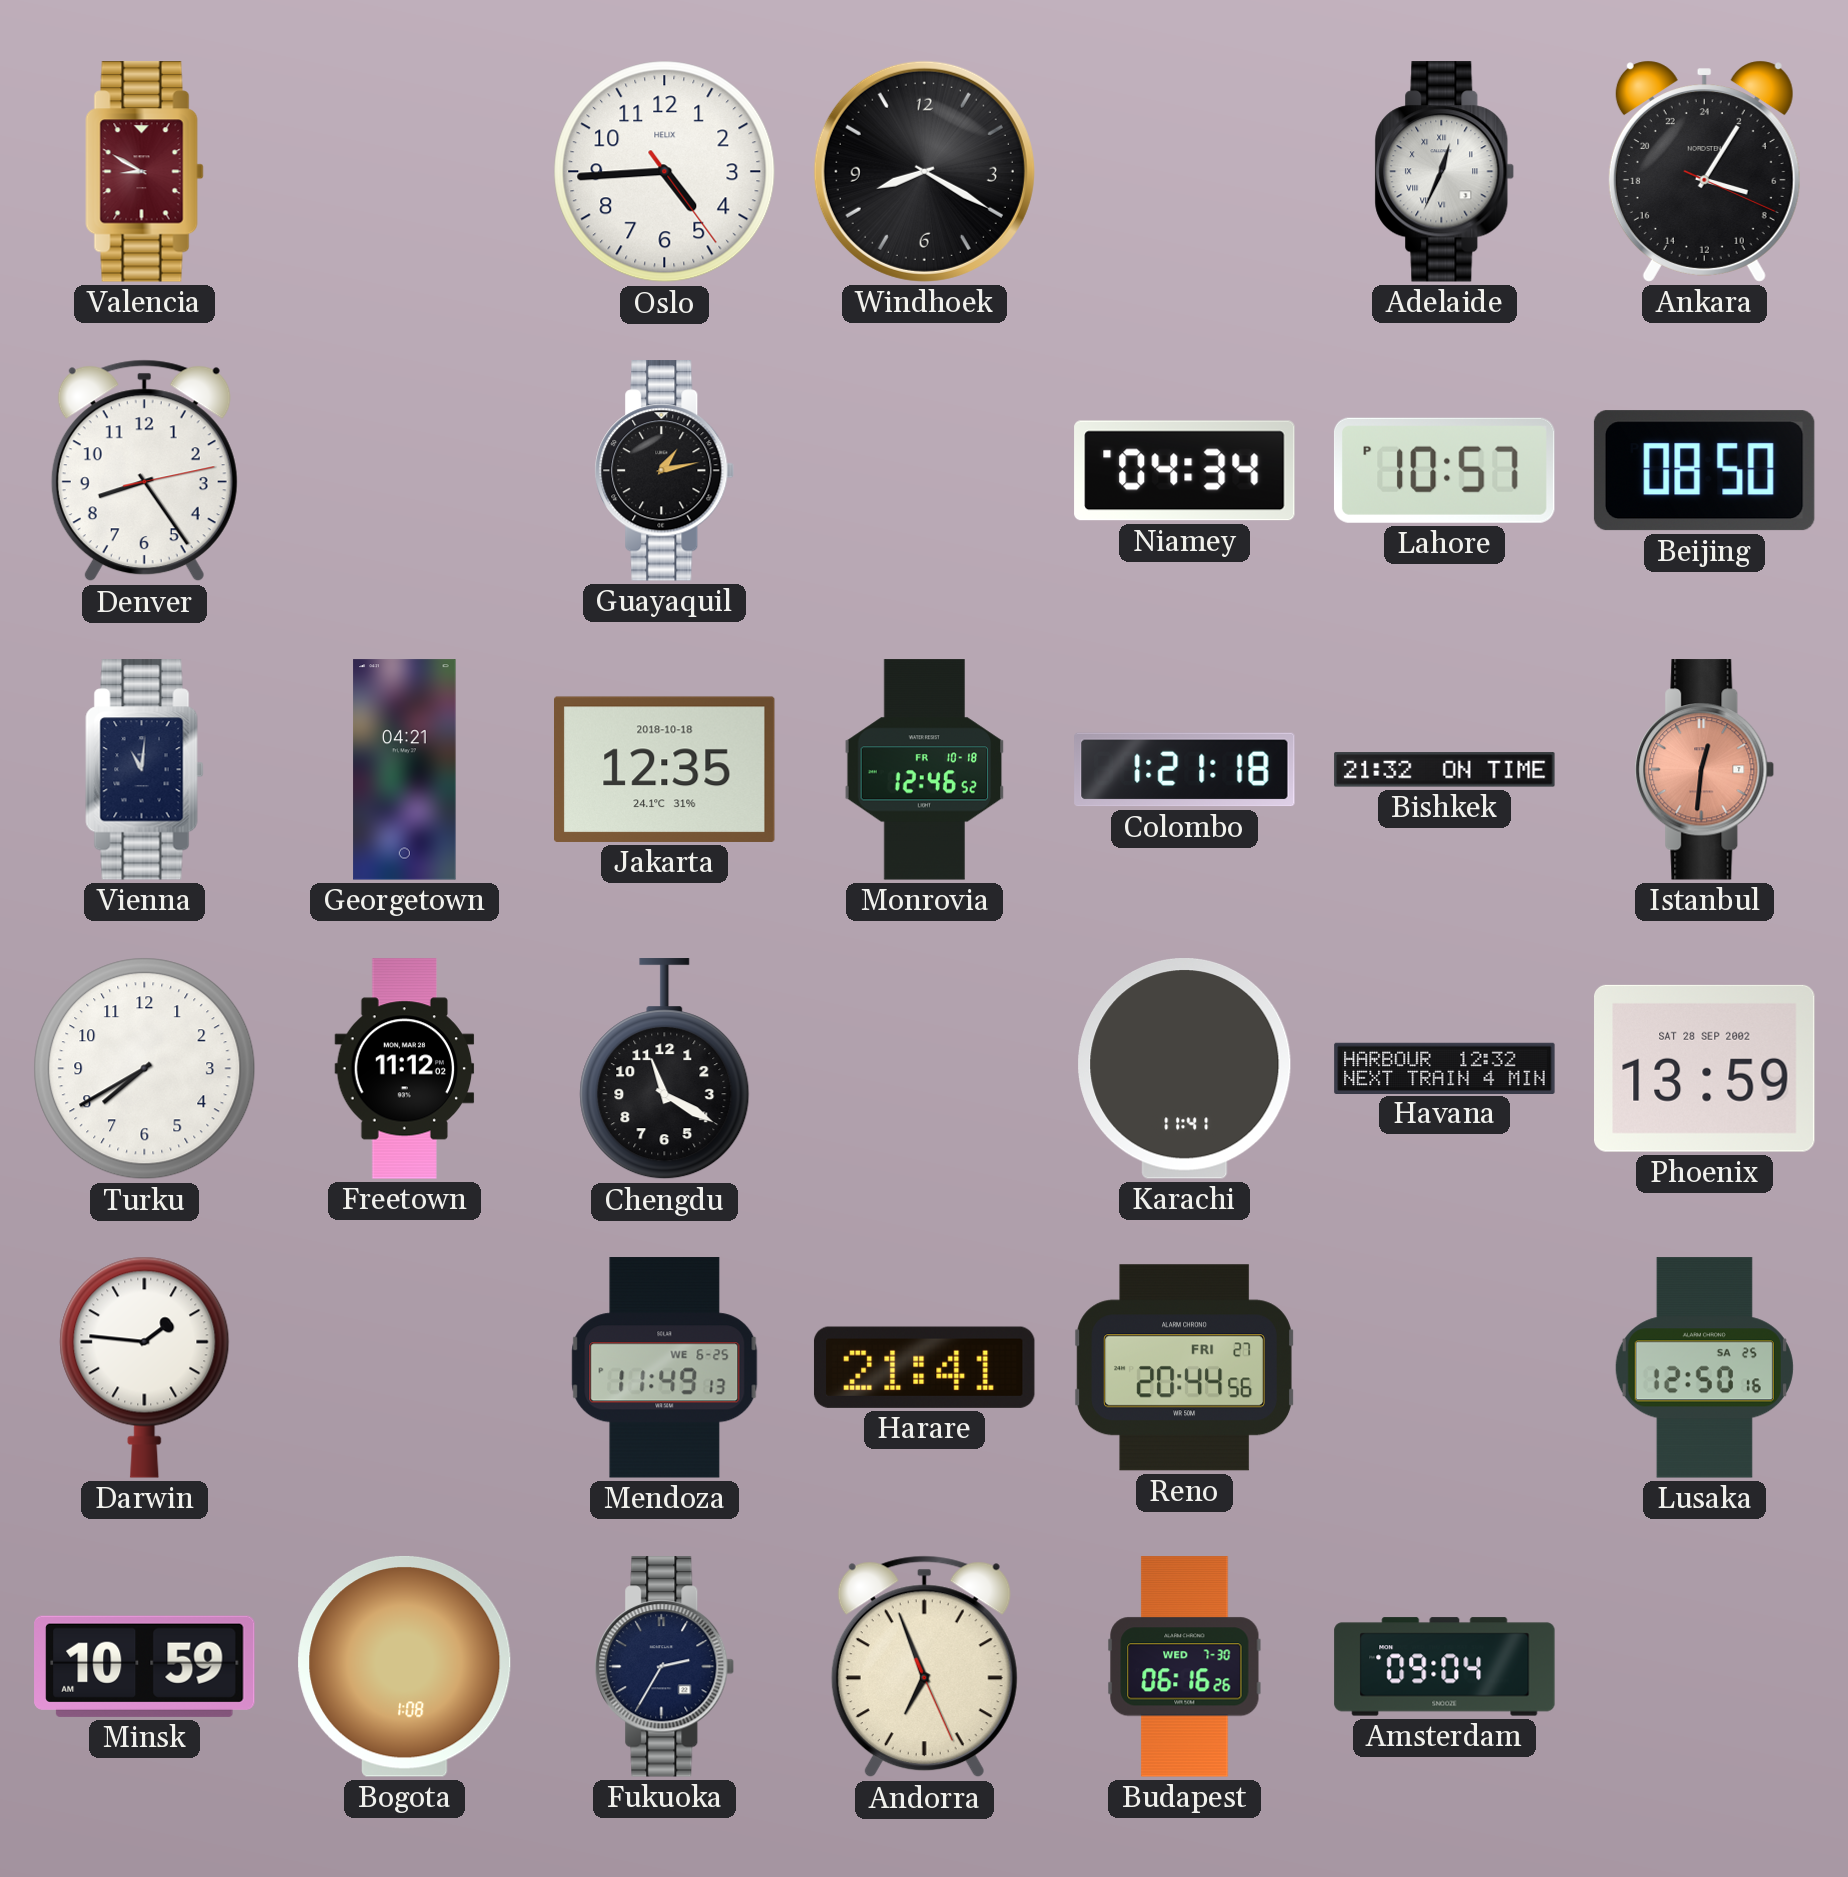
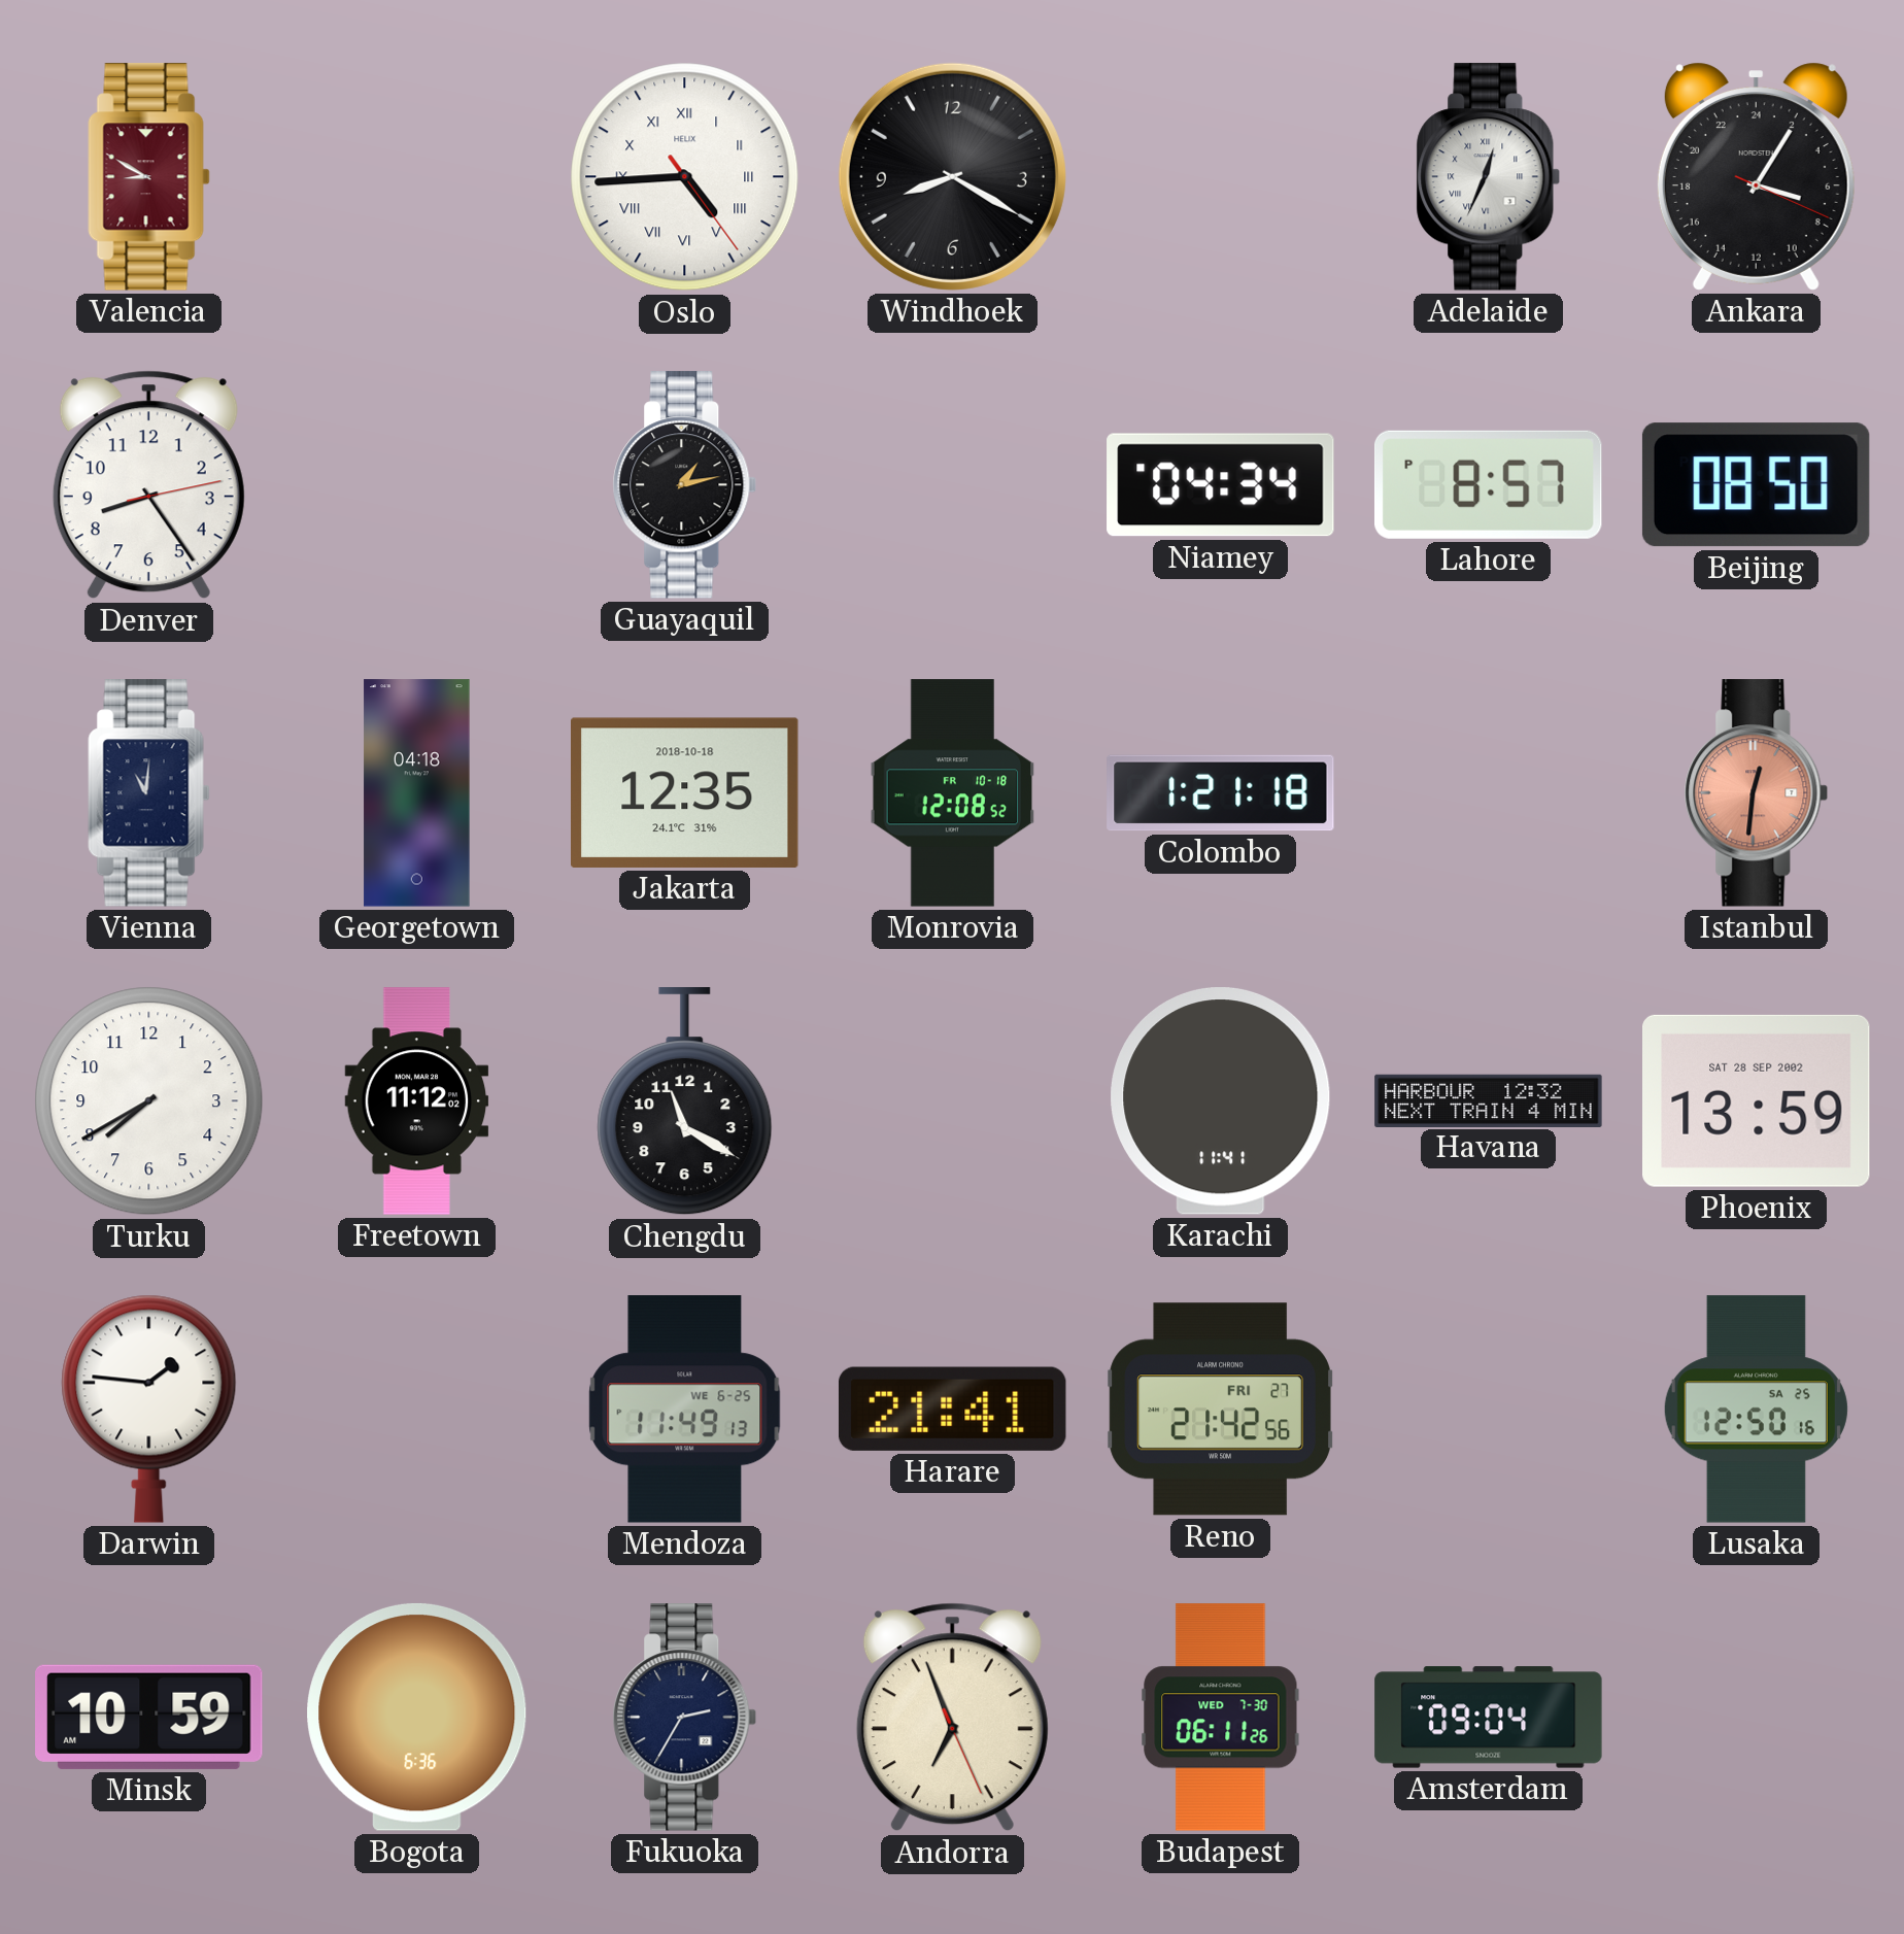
Oslo numerals: Arabic -> Roman
Lahore: 10:57 -> 8:57
Georgetown: 04:21 -> 04:18
Monrovia: 12:46 -> 12:08
Bishkek: 21:32 -> none
Reno: 20:44 -> 21:42
Bogota: 1:08 -> 6:36
Budapest: 06:16 -> 06:11
